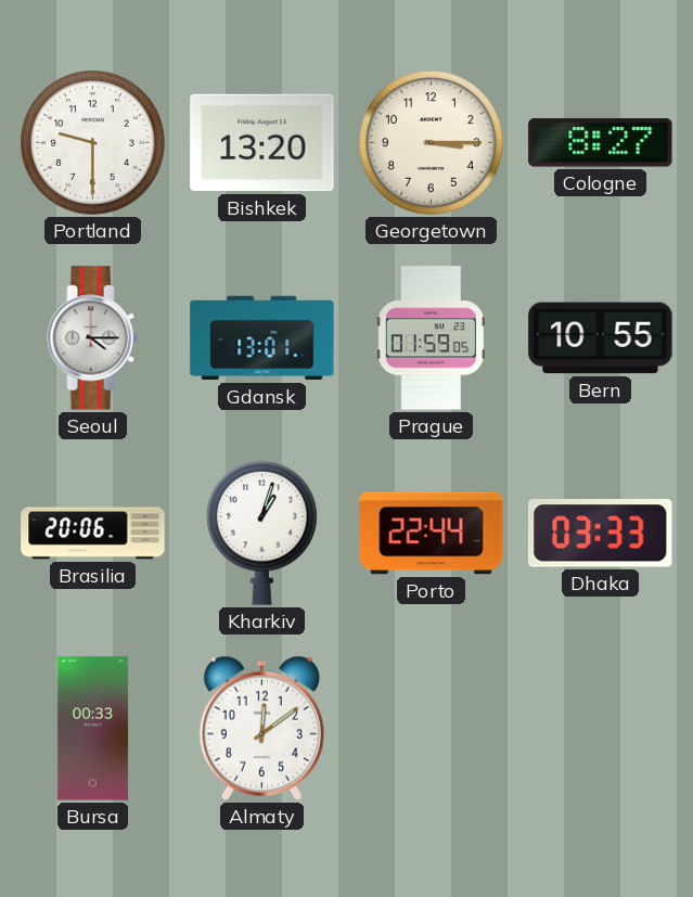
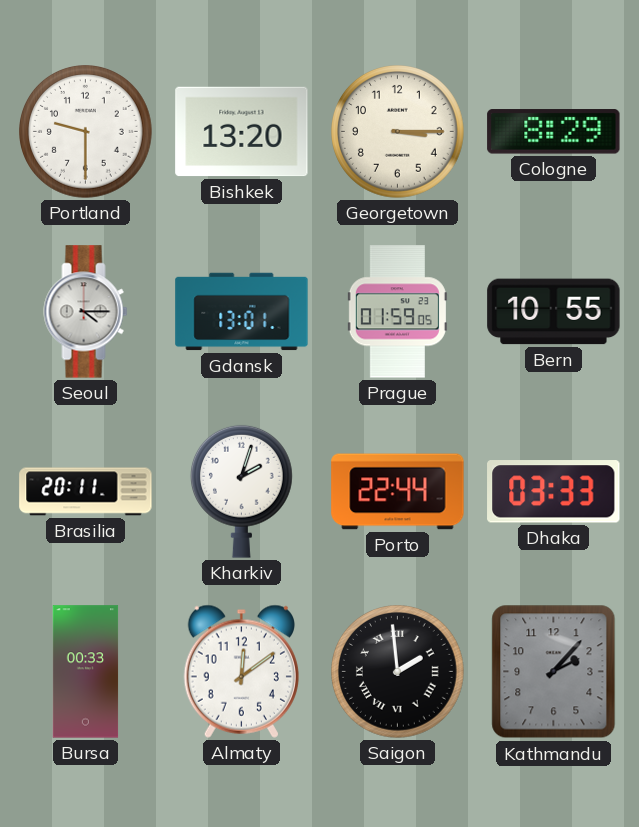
Cologne: 8:27 -> 8:29
Brasilia: 20:06 -> 20:11
Kharkiv: 1:03 -> 2:03
Saigon: none -> 1:59
Kathmandu: none -> 2:07
